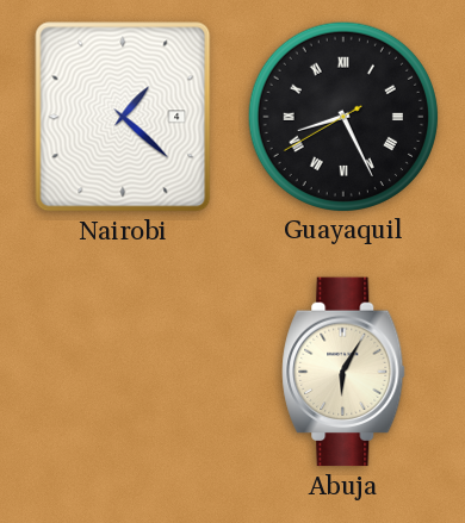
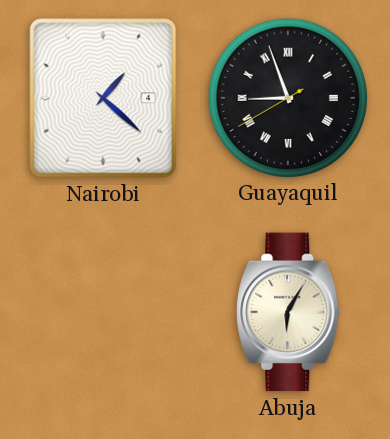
Guayaquil: 8:25 -> 8:56
